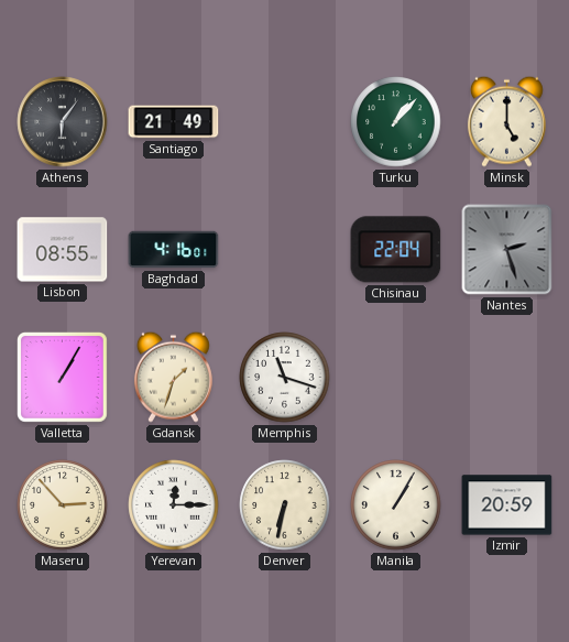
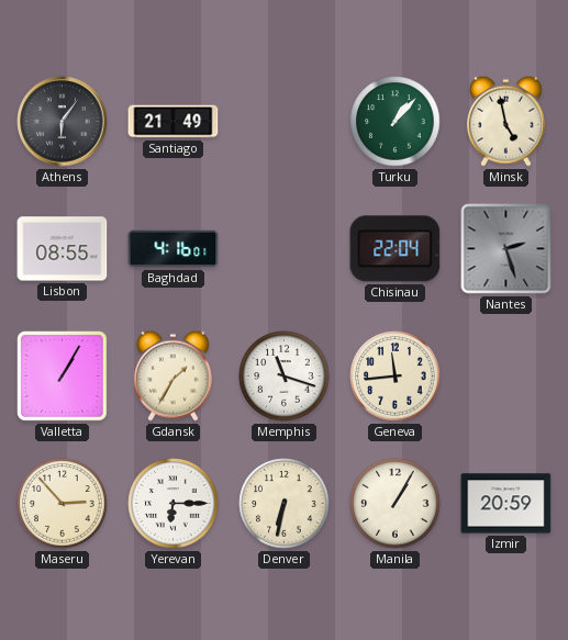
Minsk: 5:00 -> 4:58
Gdansk: 1:33 -> 1:35
Geneva: none -> 11:44
Yerevan: 12:15 -> 6:15
